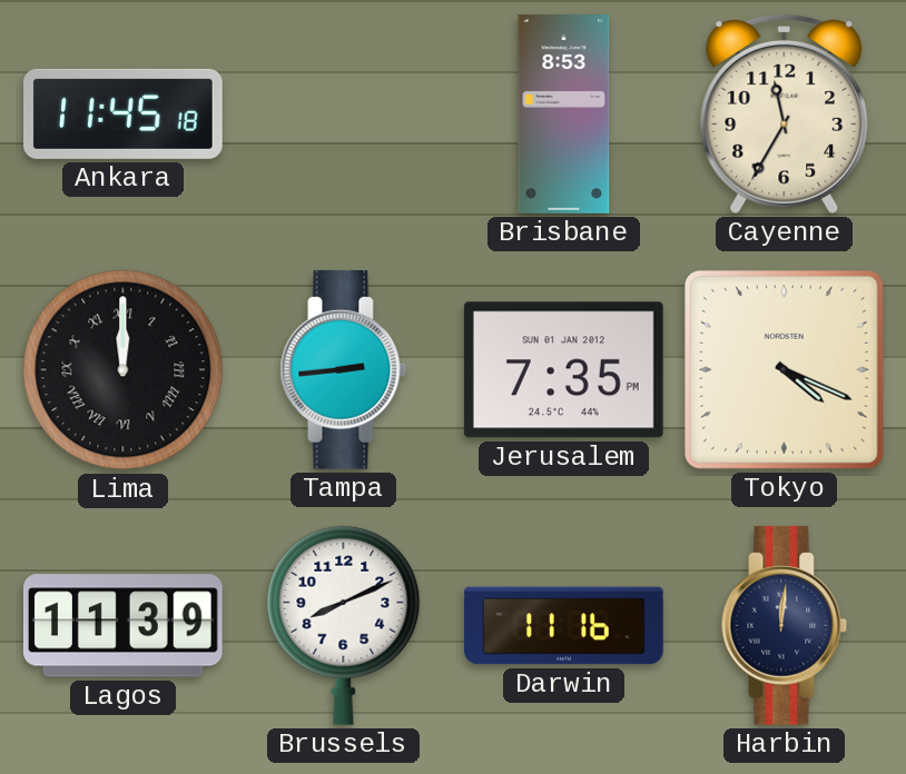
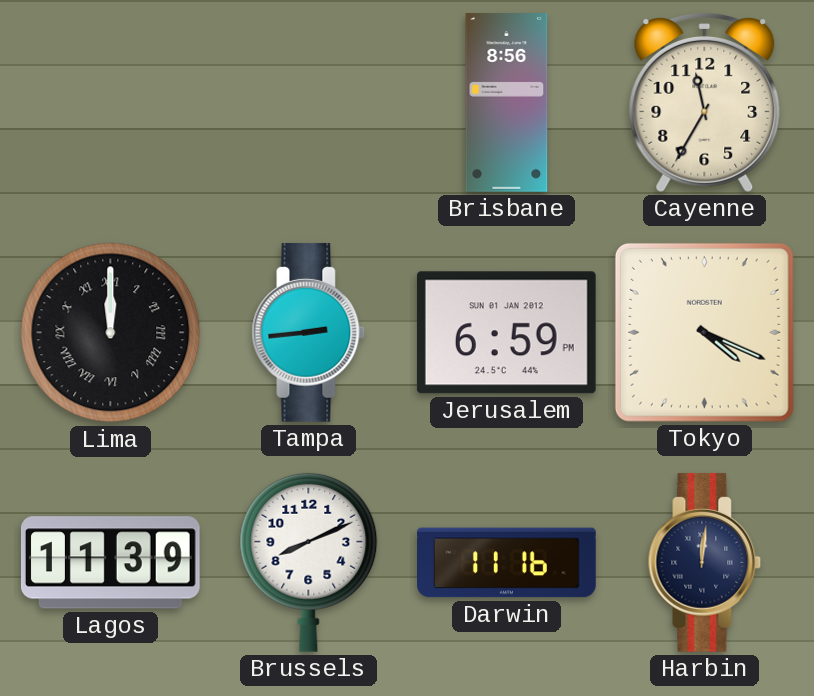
Ankara: 11:45 -> none
Brisbane: 8:53 -> 8:56
Jerusalem: 7:35 -> 6:59
